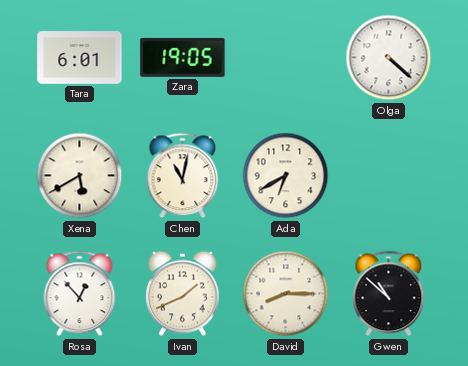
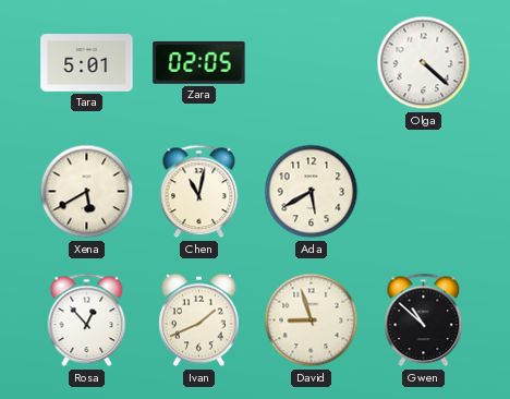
Tara: 6:01 -> 5:01
Zara: 19:05 -> 02:05
Ada: 6:40 -> 5:40
David: 8:15 -> 8:57
